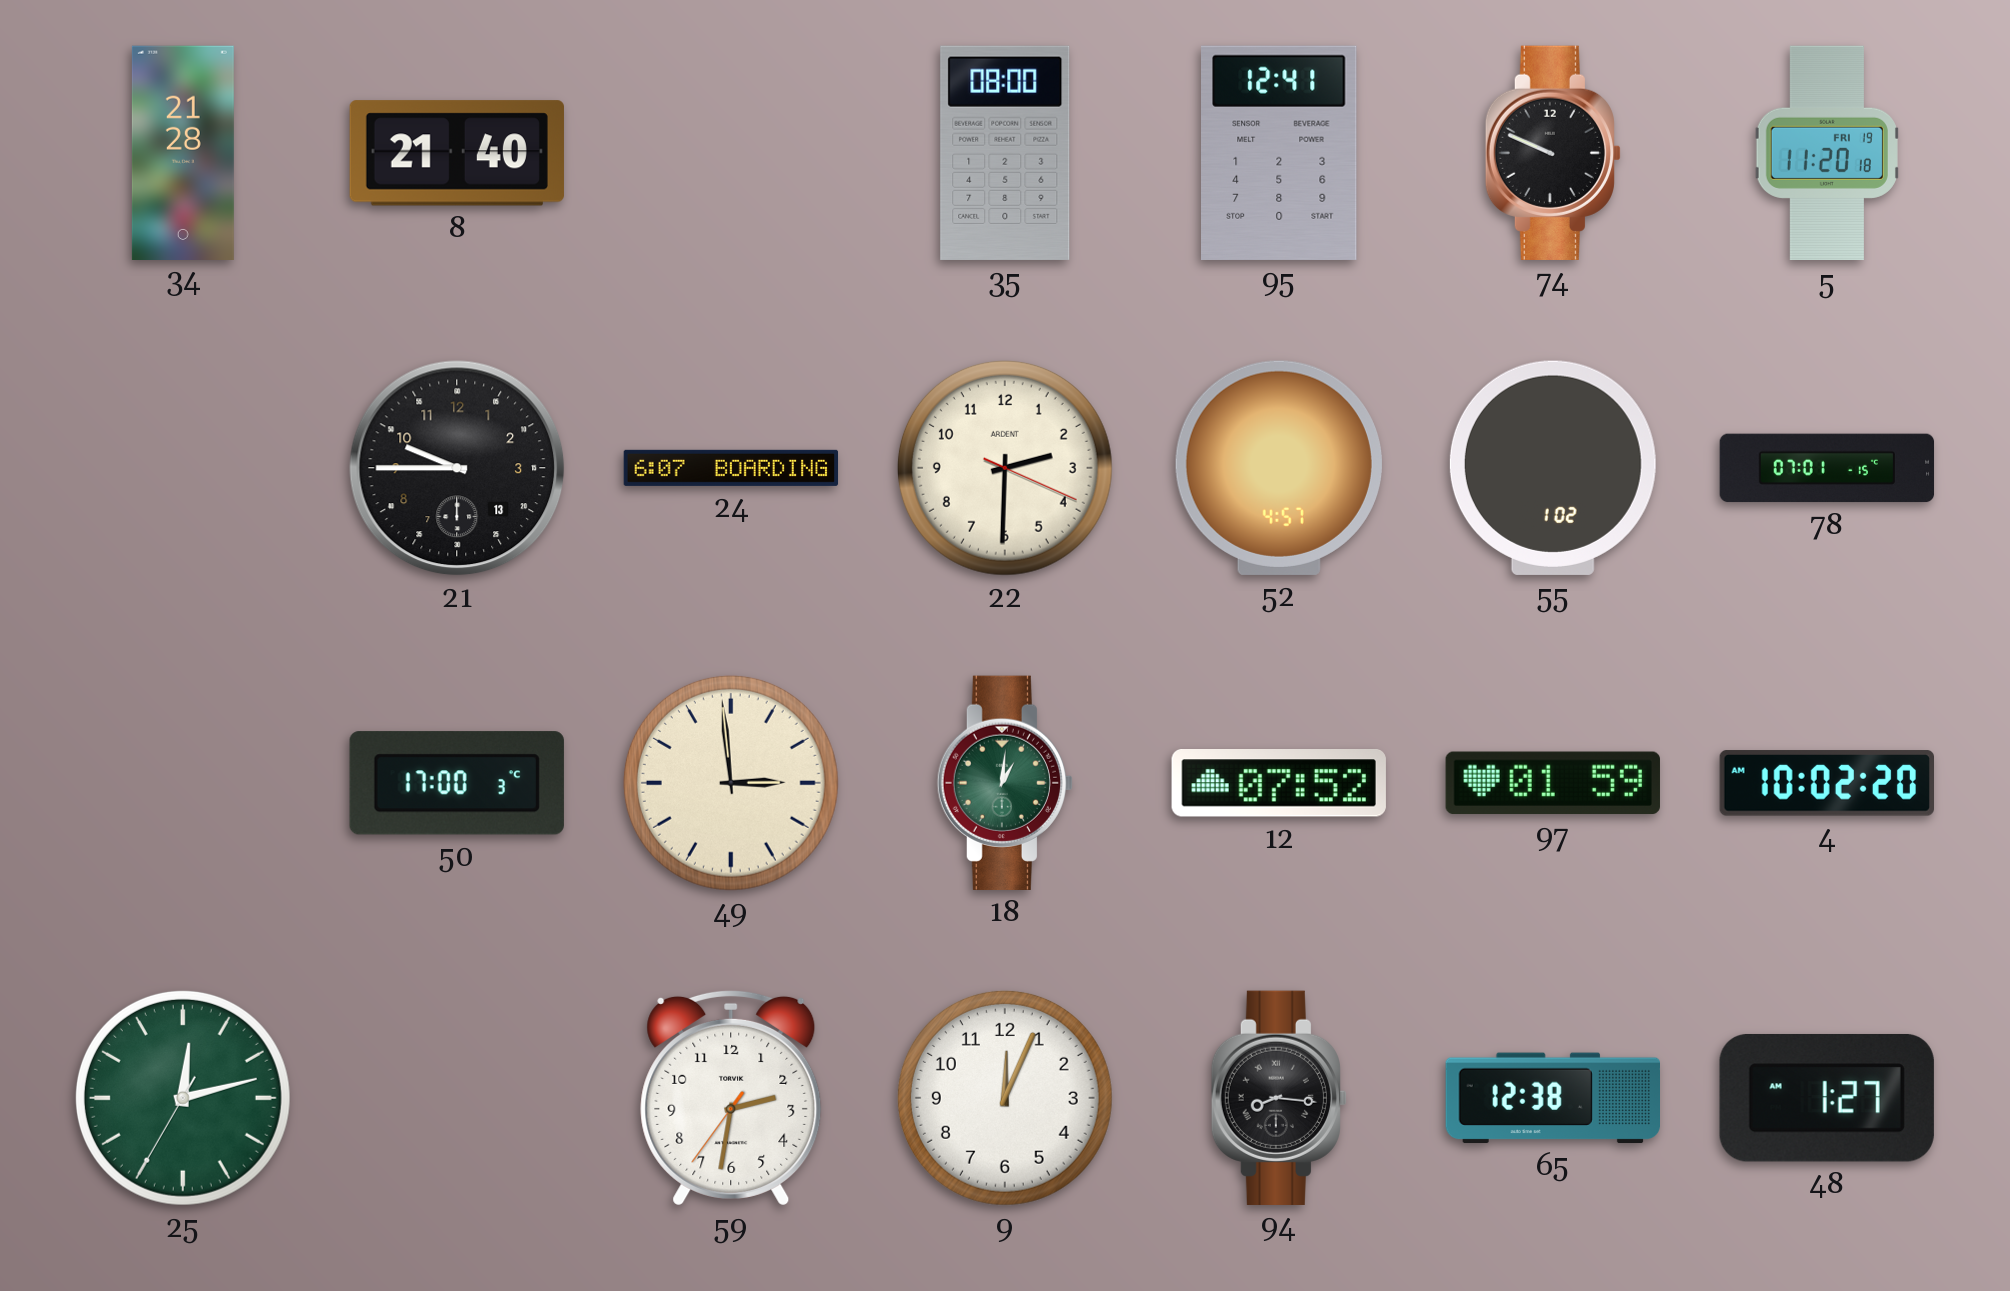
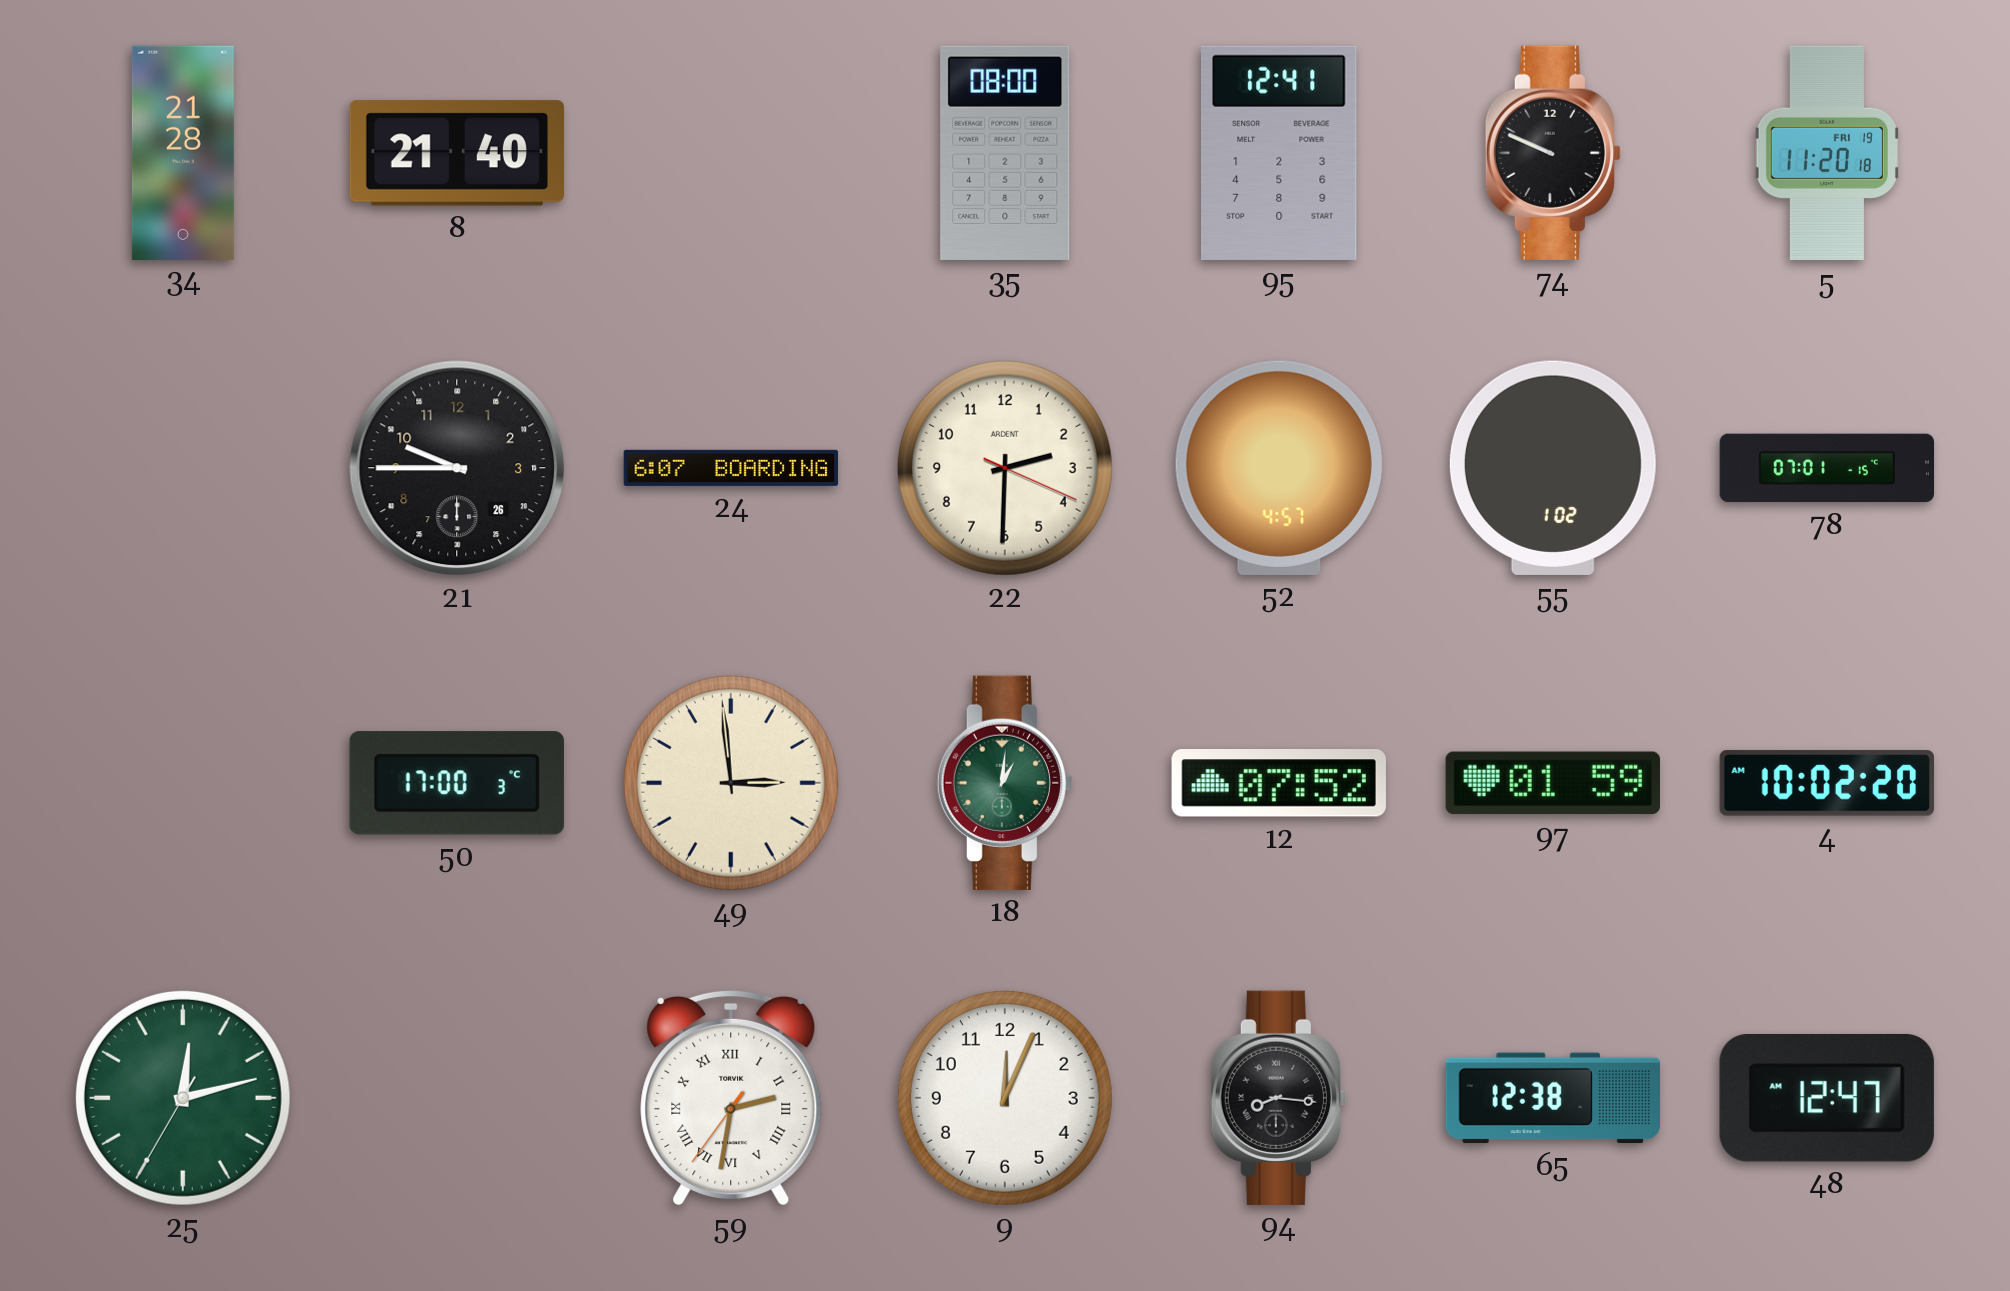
21 date: 13 -> 26
59 numerals: Arabic -> Roman
48: 1:27 -> 12:47
